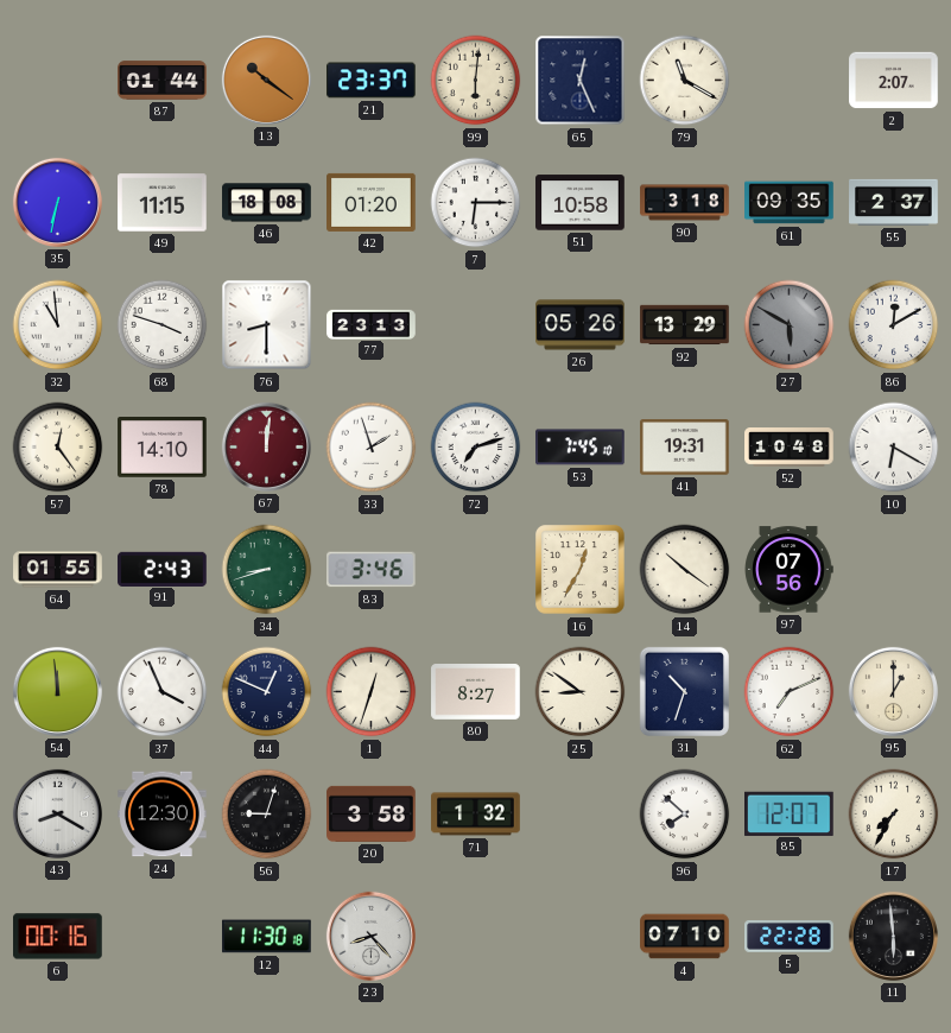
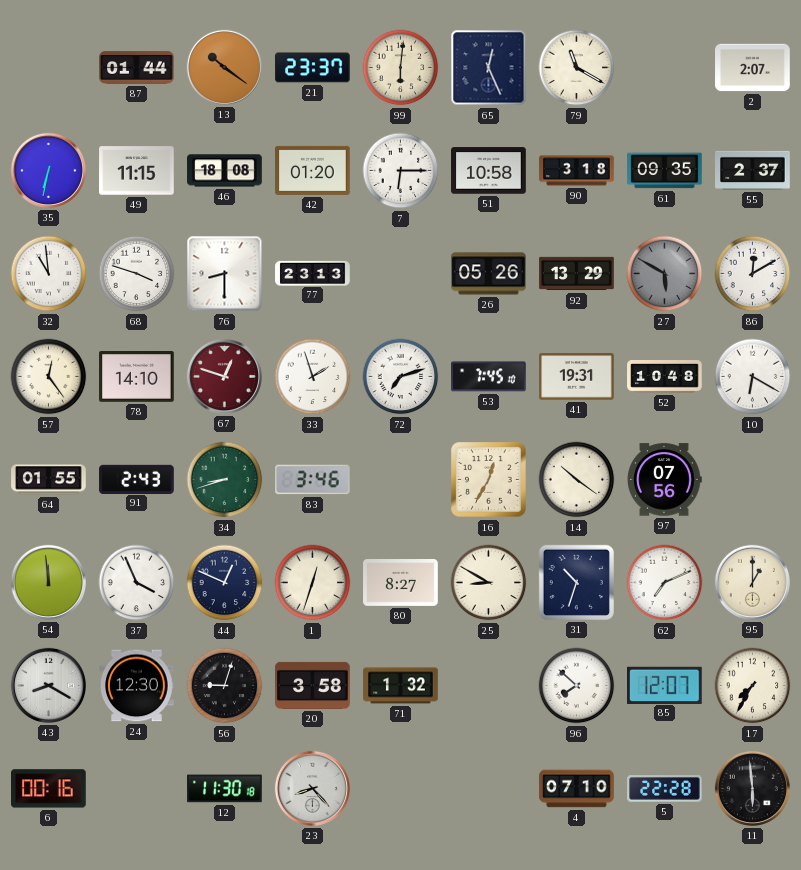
67: 12:01 -> 12:48
25: 8:51 -> 8:50
